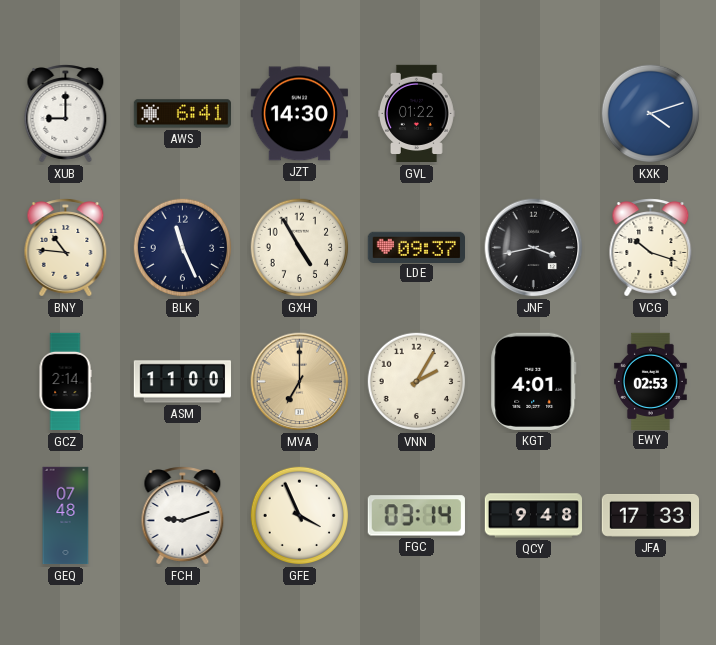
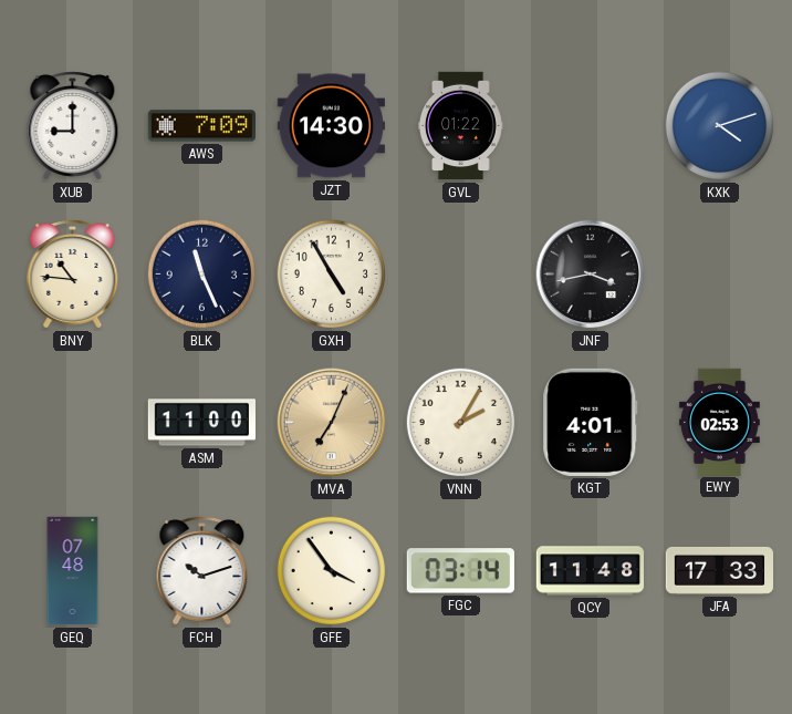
AWS: 6:41 -> 7:09
LDE: 09:37 -> none
VCG: 10:18 -> none
GCZ: 2:14 -> none
MVA: 7:00 -> 7:04
FCH: 9:12 -> 10:12
GFE: 3:56 -> 3:54
QCY: 9:48 -> 11:48
